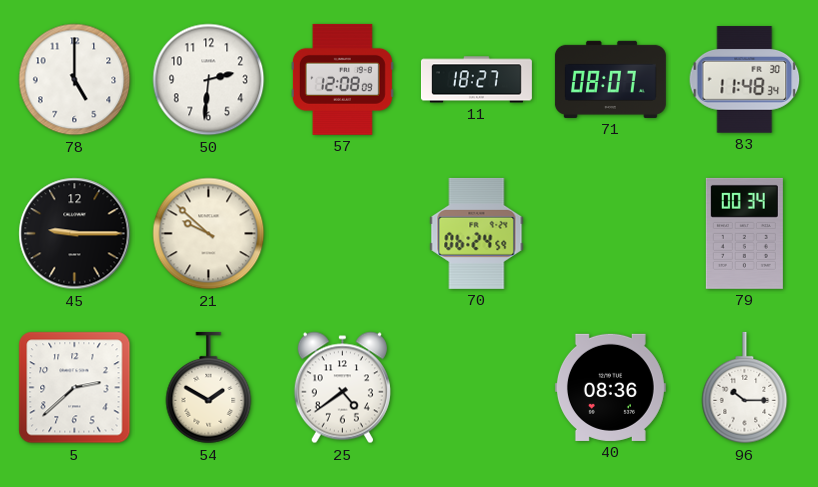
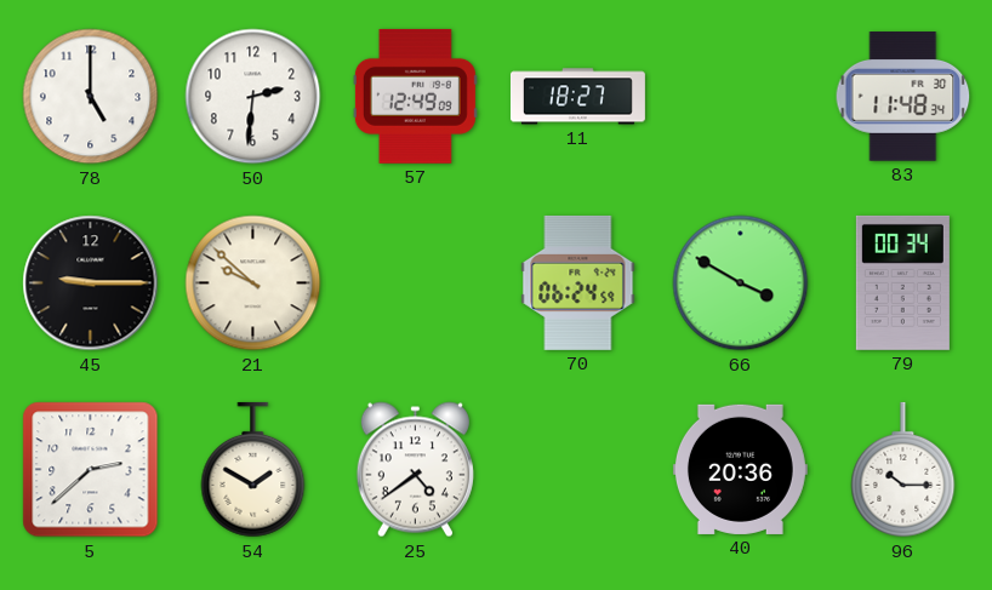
57: 12:08 -> 12:49
71: 08:07 -> none
66: none -> 3:50
40: 08:36 -> 20:36
